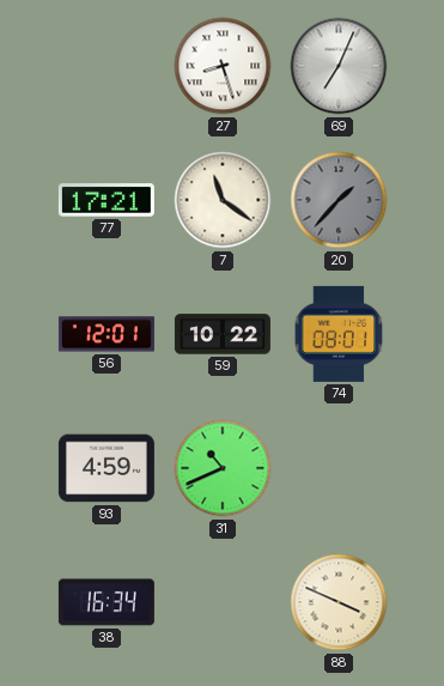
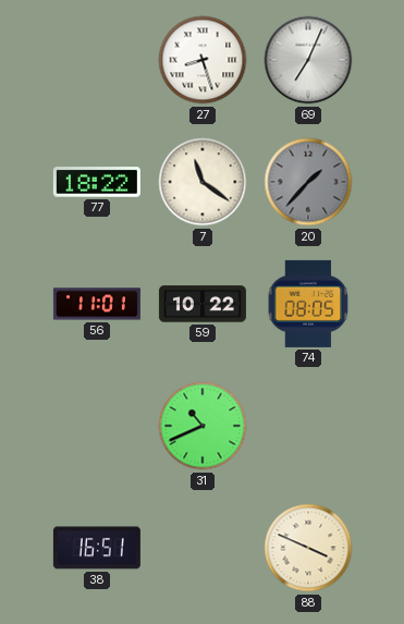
77: 17:21 -> 18:22
56: 12:01 -> 11:01
74: 08:01 -> 08:05
93: 4:59 -> none
38: 16:34 -> 16:51
